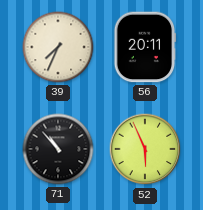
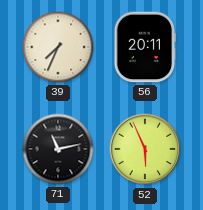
71: 10:53 -> 11:13
